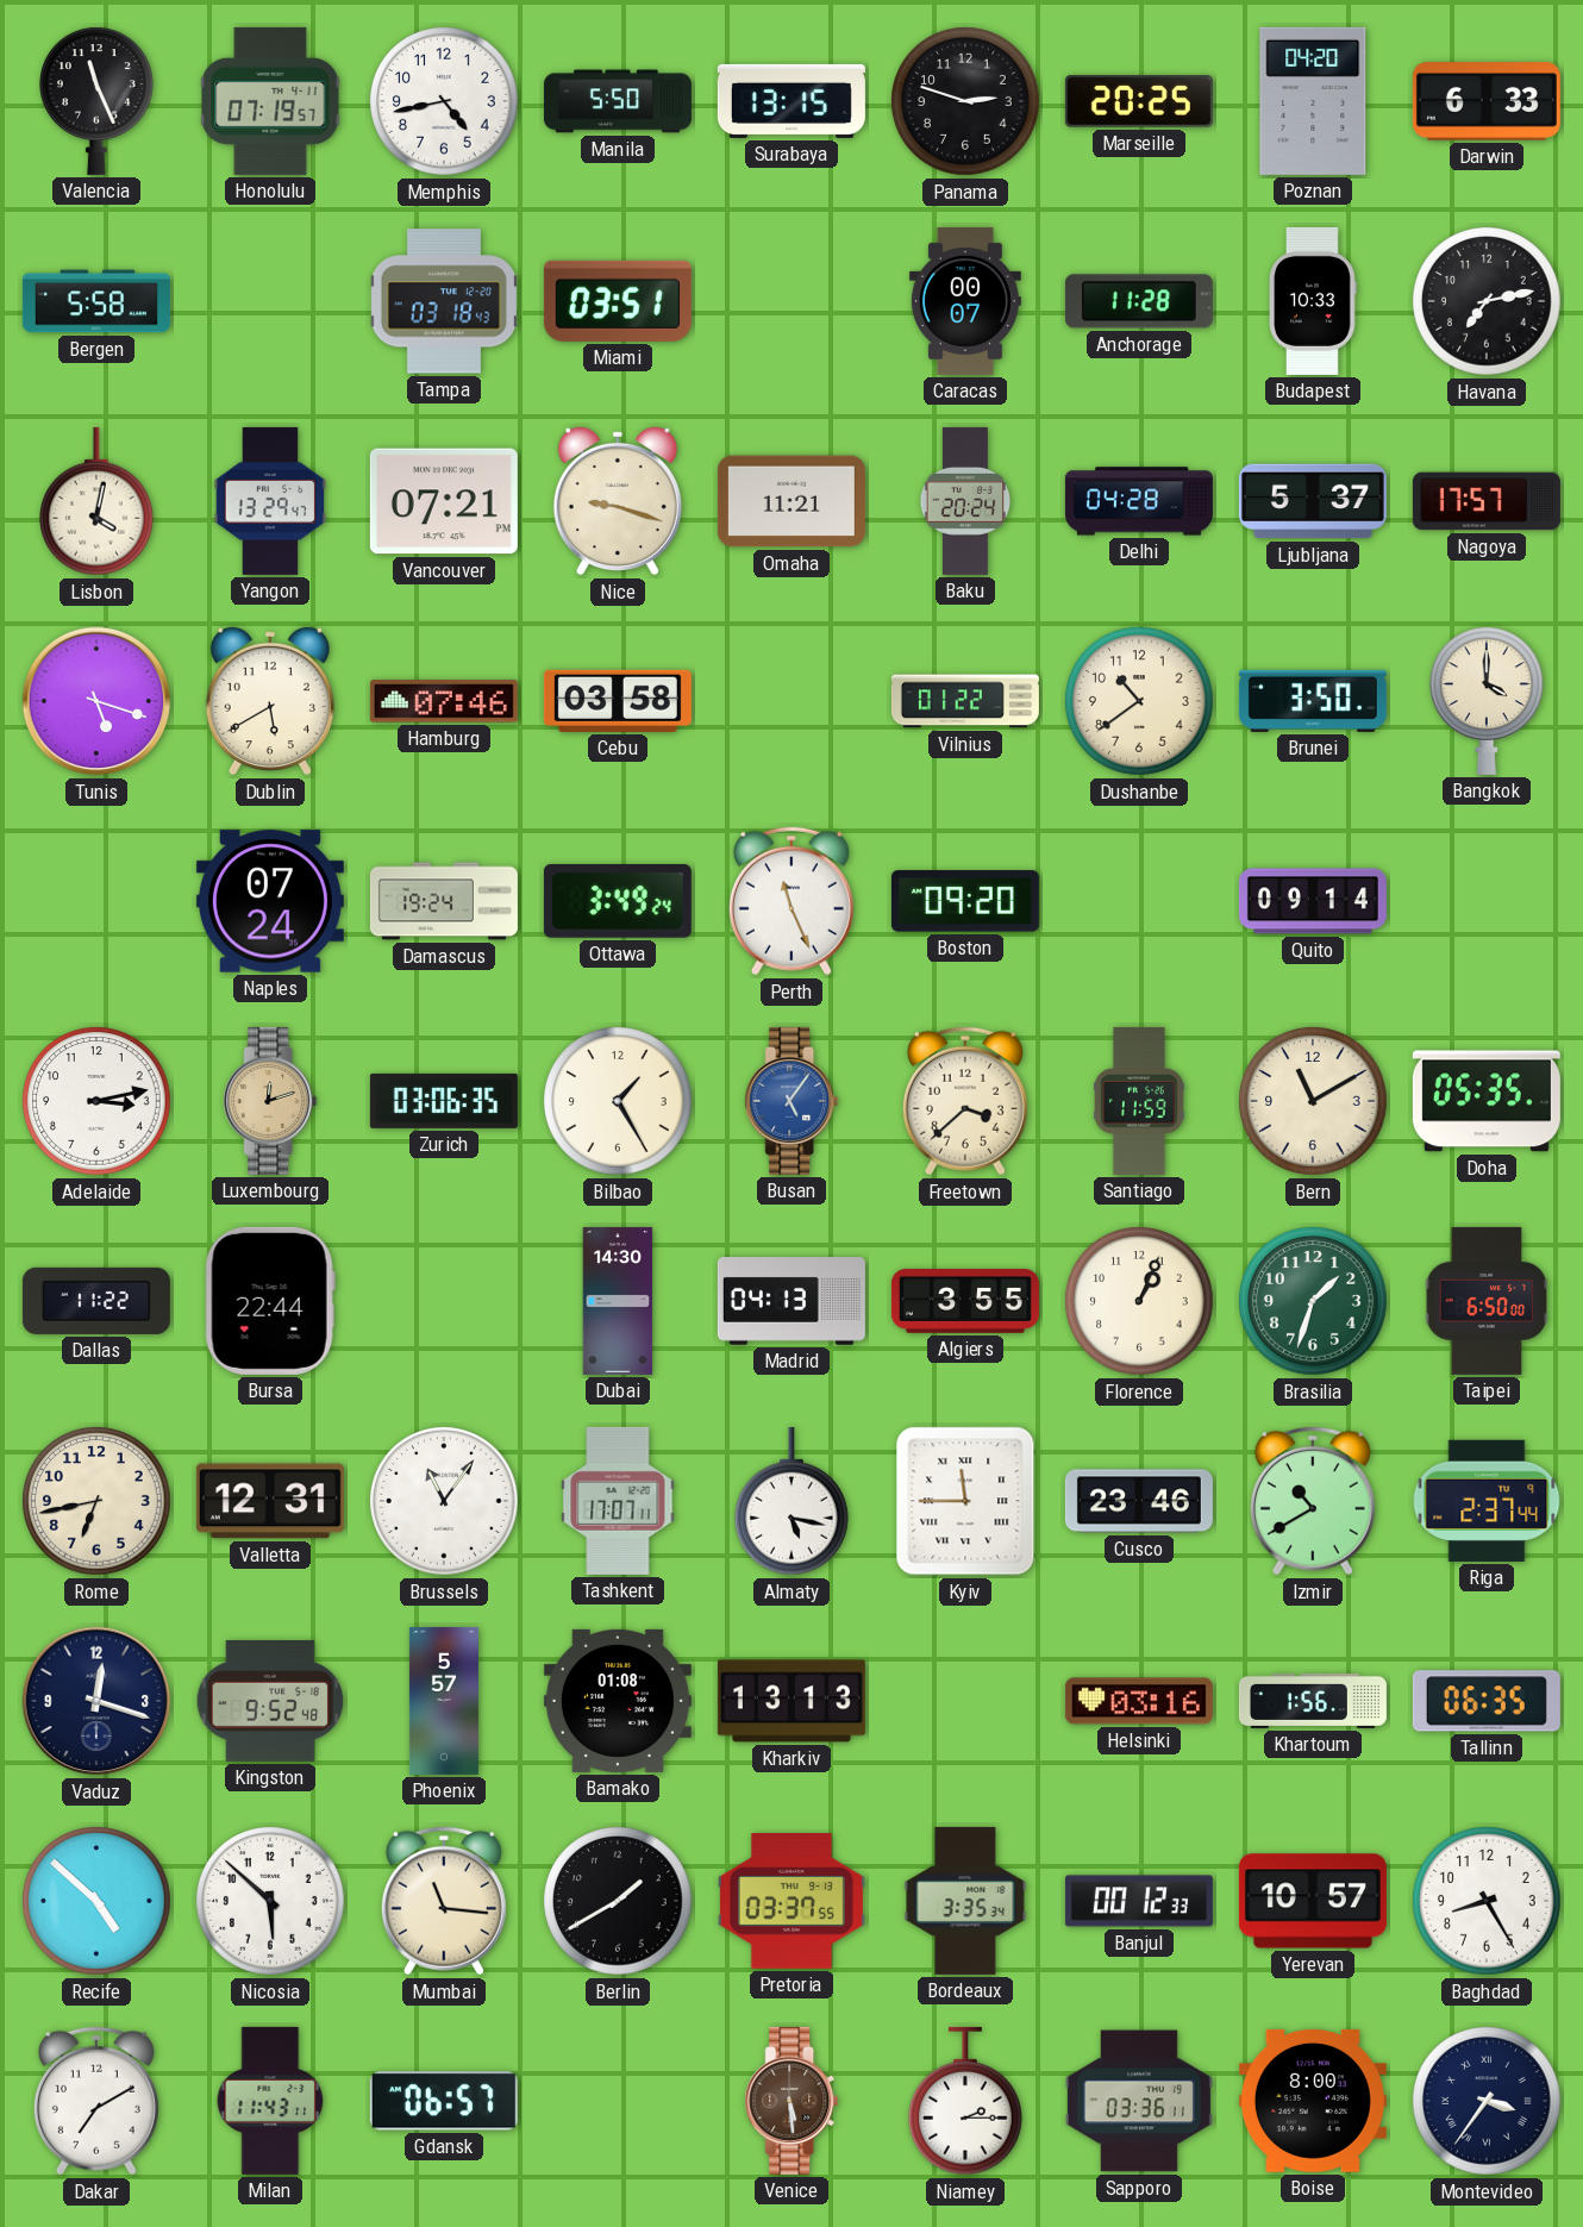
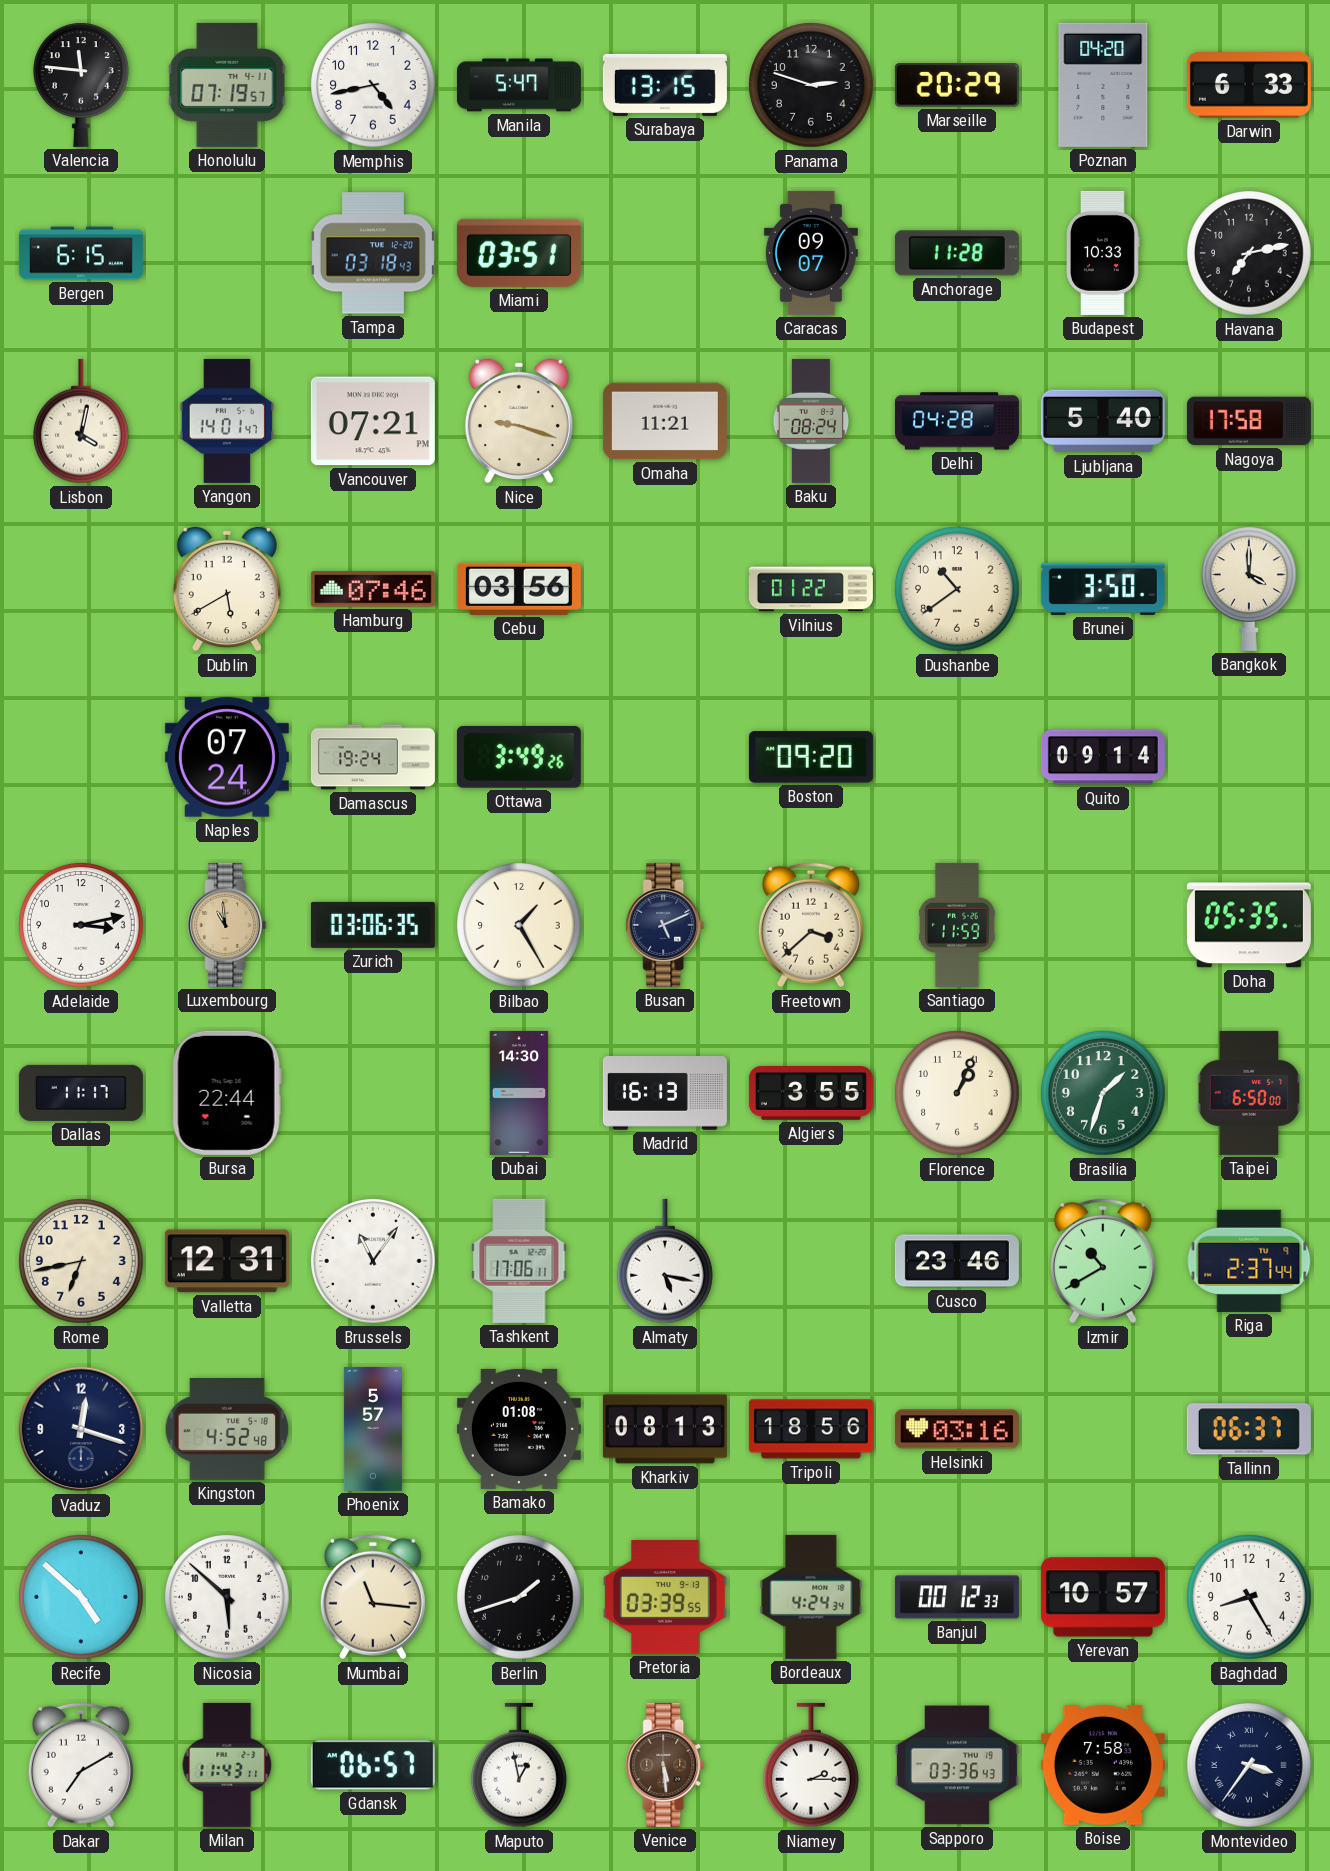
Valencia: 11:26 -> 11:46
Manila: 5:50 -> 5:47
Marseille: 20:25 -> 20:29
Bergen: 5:58 -> 6:15
Caracas: 00:07 -> 09:07
Yangon: 13:29 -> 14:01
Baku: 20:24 -> 08:24
Ljubljana: 5:37 -> 5:40
Nagoya: 17:57 -> 17:58
Tunis: 5:18 -> none
Cebu: 03:58 -> 03:56
Ottawa: 3:49:24 -> 3:49:26
Perth: 11:26 -> none
Luxembourg: 12:12 -> 10:59
Busan: 5:06 -> 5:11
Busan dial: blue -> navy
Bern: 11:10 -> none
Dallas: 11:22 -> 11:17
Madrid: 04:13 -> 16:13
Tashkent: 17:07 -> 17:06
Kyiv: 11:45 -> none
Kingston: 9:52 -> 4:52
Kharkiv: 13:13 -> 08:13
Tripoli: none -> 18:56
Khartoum: 1:56 -> none
Tallinn: 06:35 -> 06:37
Berlin: 1:40 -> 1:42
Pretoria: 03:37 -> 03:39
Bordeaux: 3:35 -> 4:24
Maputo: none -> 12:58
Sapporo: 03:36:11 -> 03:36:43
Boise: 8:00 -> 7:58
